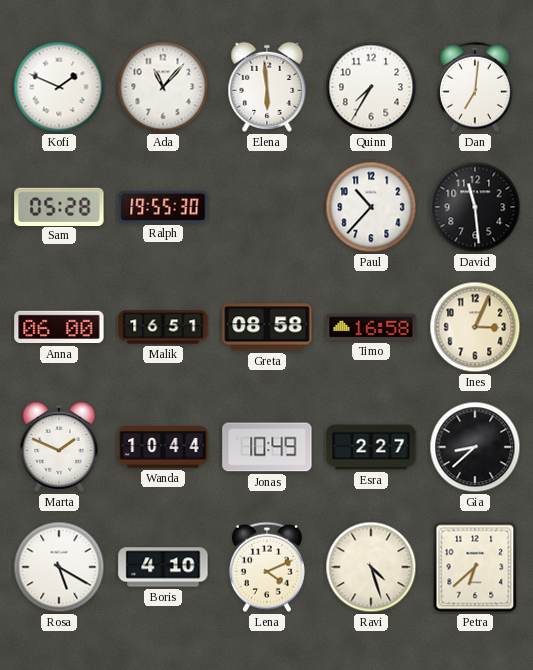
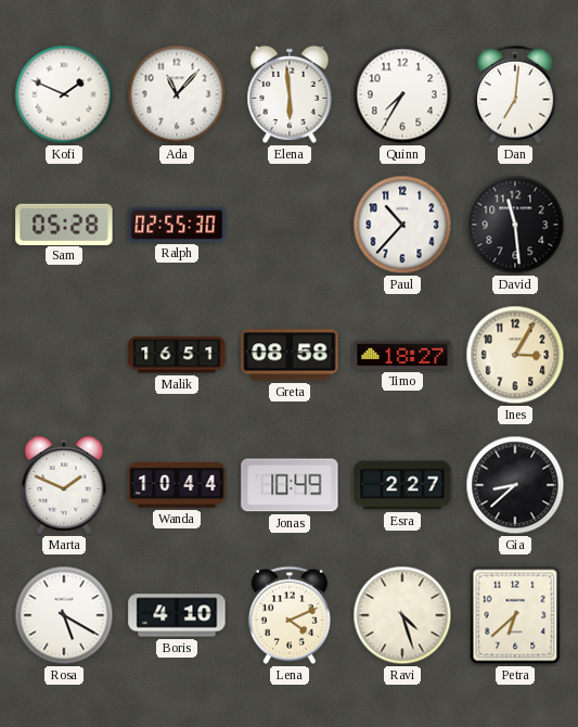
Ralph: 19:55 -> 02:55
Anna: 06:00 -> none
Timo: 16:58 -> 18:27
Ines: 3:04 -> 3:05
